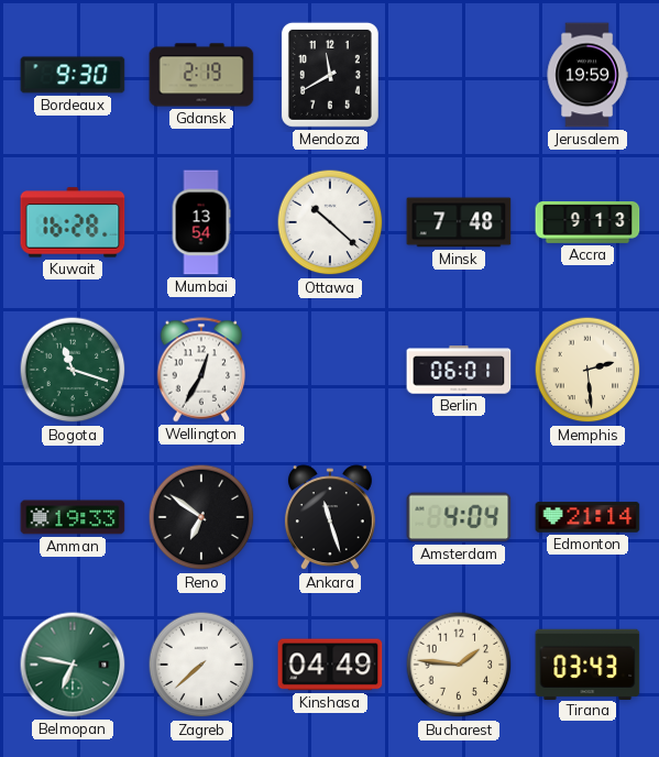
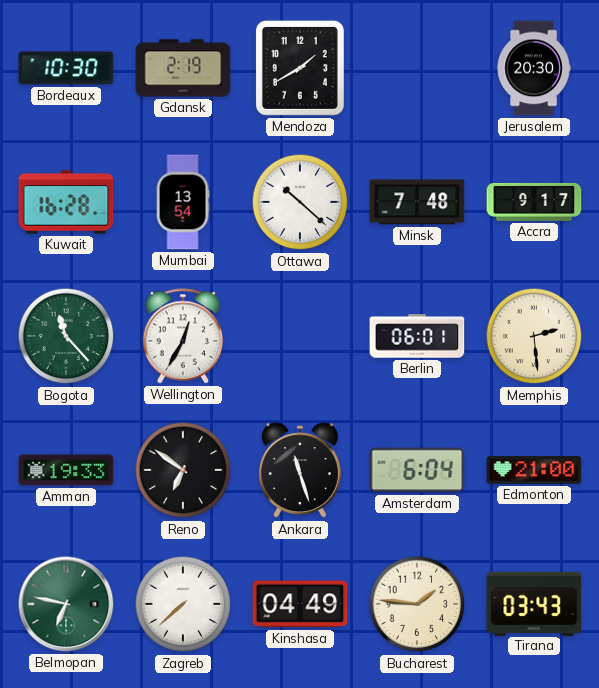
Bordeaux: 9:30 -> 10:30
Mendoza: 11:40 -> 1:40
Jerusalem: 19:59 -> 20:30
Accra: 9:13 -> 9:17
Bogota: 11:18 -> 11:23
Amsterdam: 4:04 -> 6:04
Edmonton: 21:14 -> 21:00
